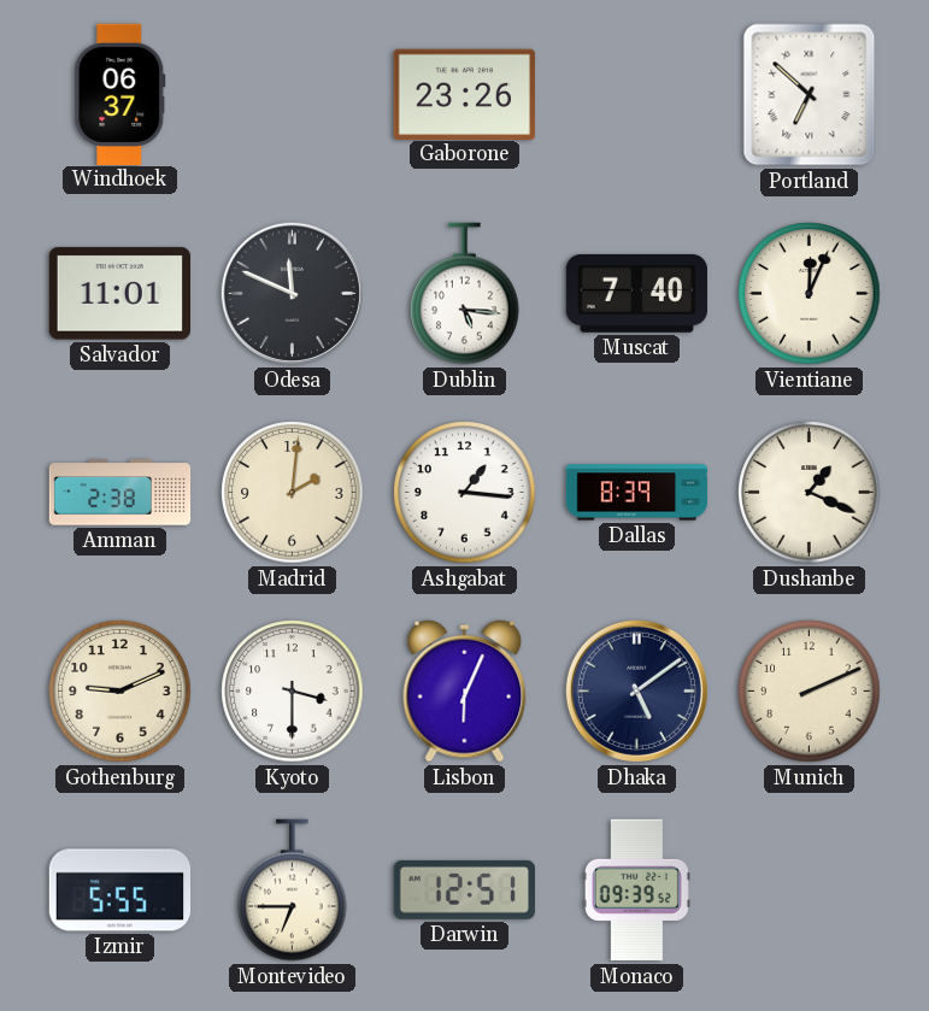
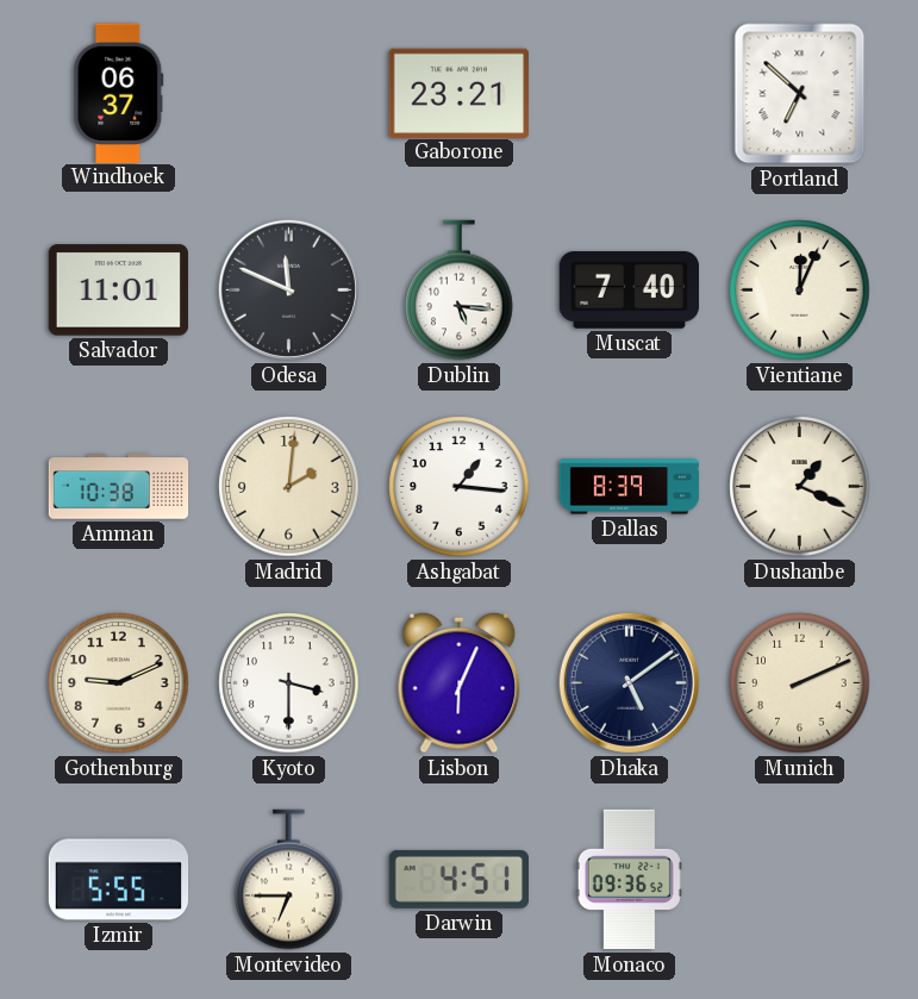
Gaborone: 23:26 -> 23:21
Amman: 2:38 -> 10:38
Darwin: 12:51 -> 4:51
Monaco: 09:39 -> 09:36
